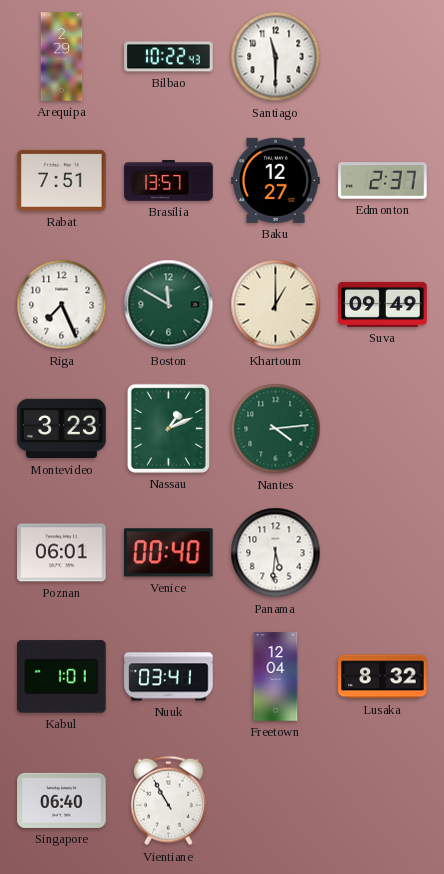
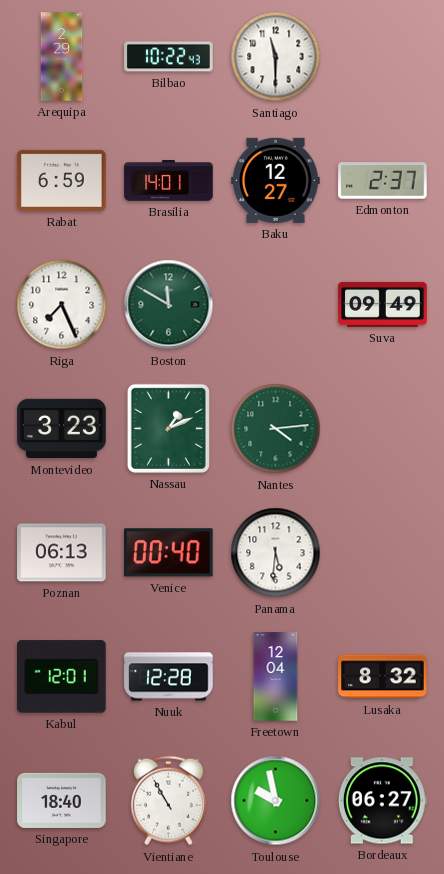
Rabat: 7:51 -> 6:59
Brasilia: 13:57 -> 14:01
Khartoum: 1:00 -> none
Poznan: 06:01 -> 06:13
Kabul: 1:01 -> 12:01
Nuuk: 03:41 -> 12:28
Singapore: 06:40 -> 18:40
Toulouse: none -> 9:58
Bordeaux: none -> 06:27
